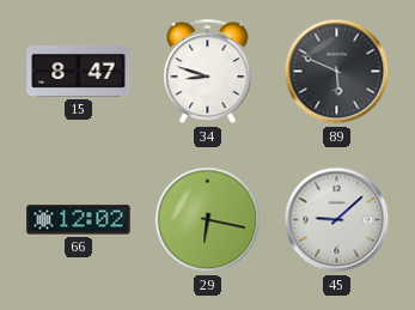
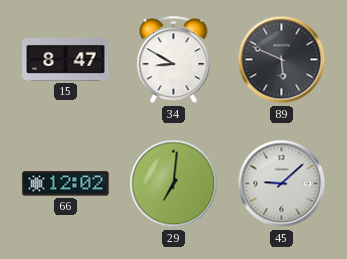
34: 8:48 -> 8:50
29: 6:17 -> 7:01
